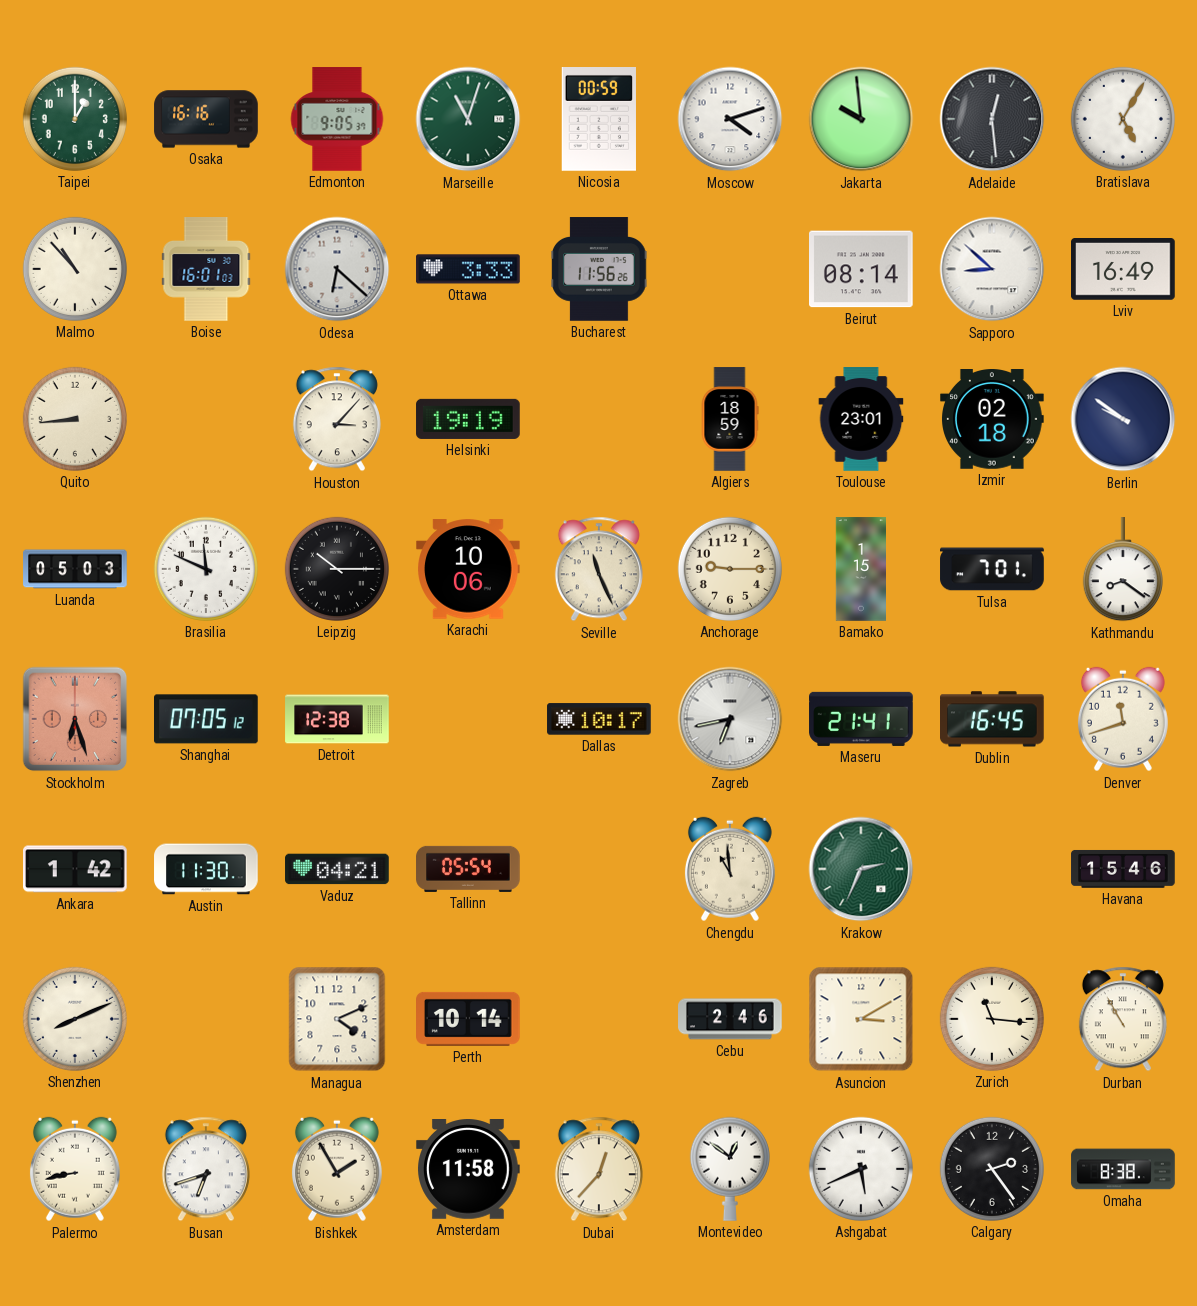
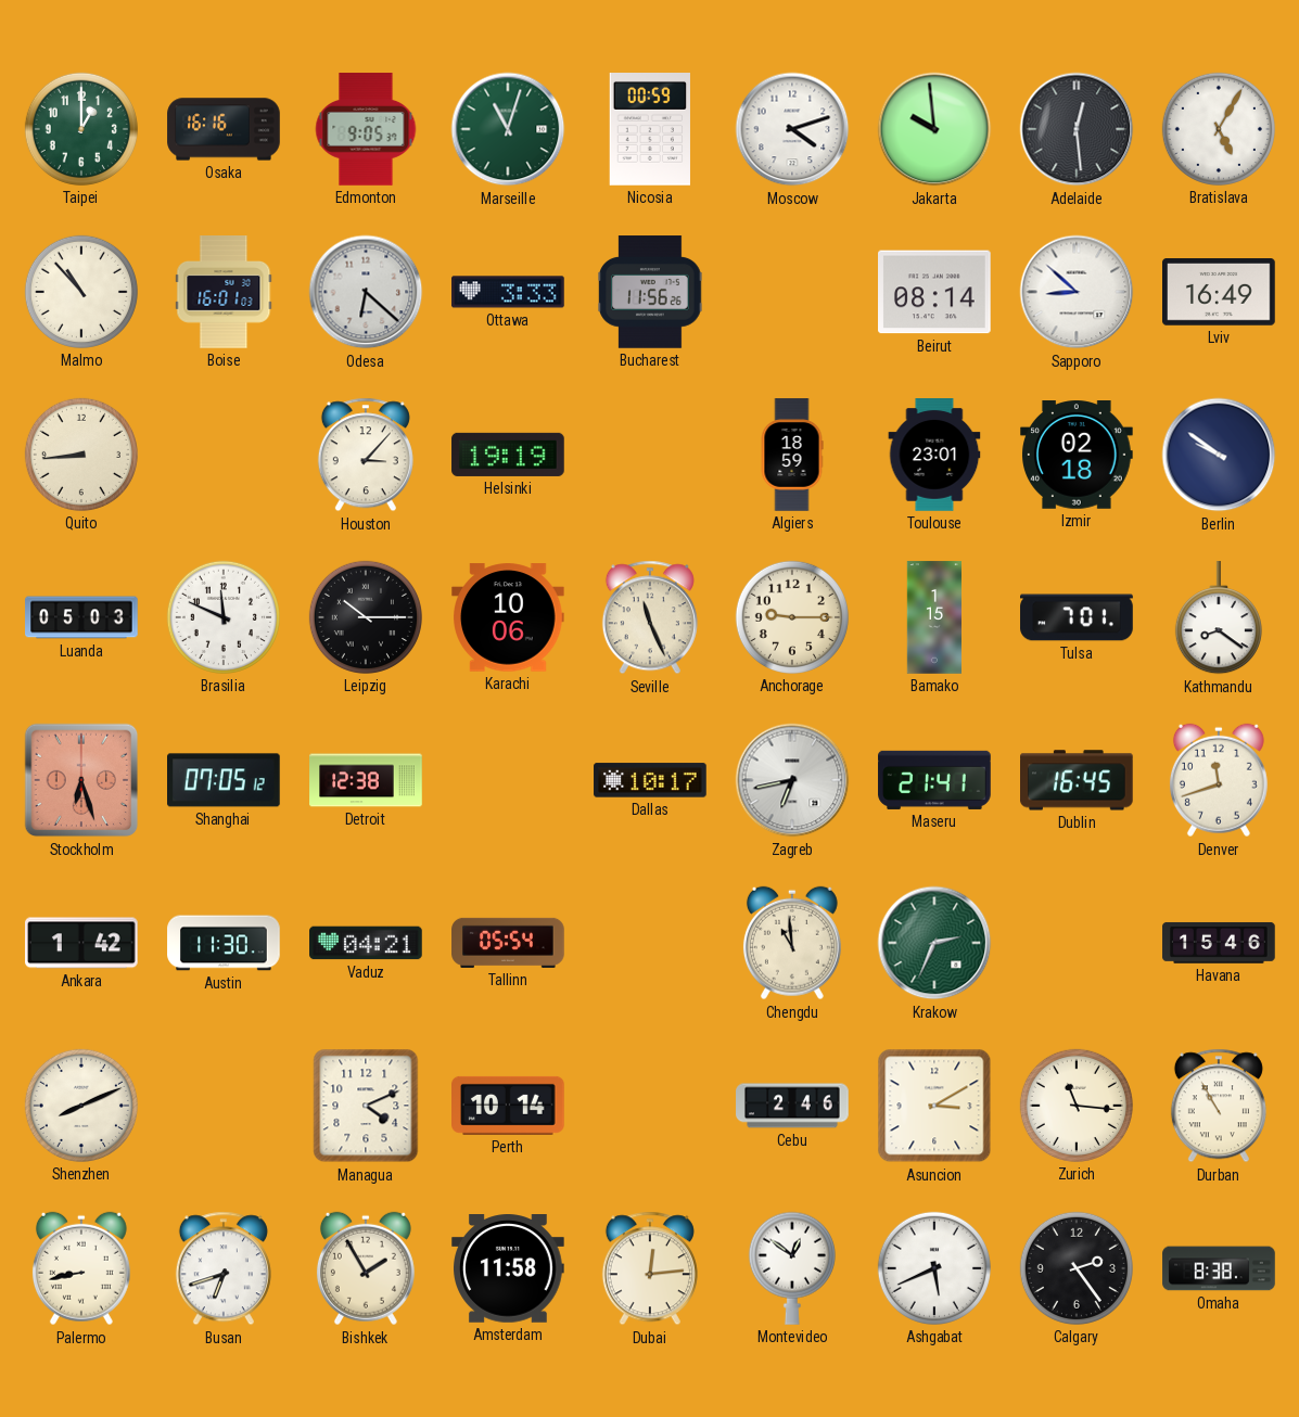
Dubai: 12:37 -> 12:14
